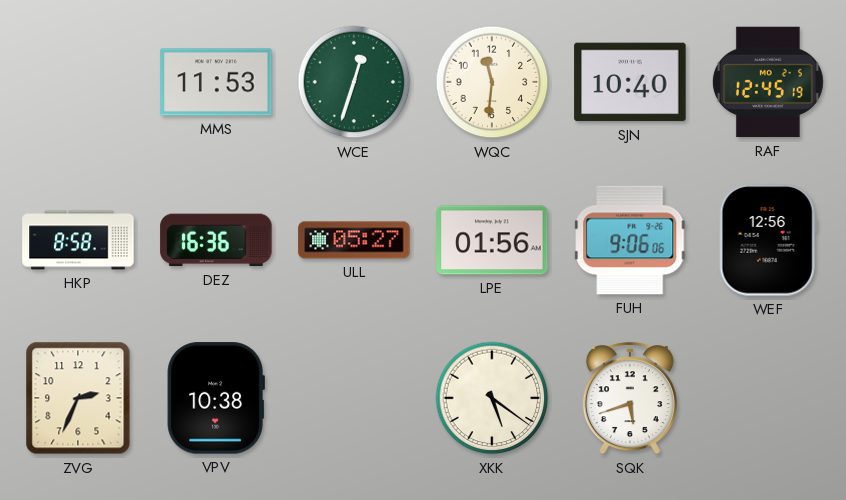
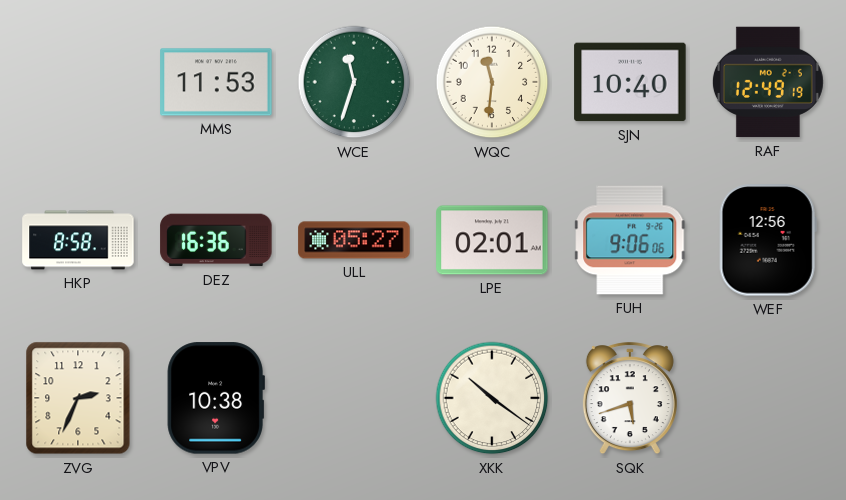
WCE: 12:33 -> 11:33
RAF: 12:45 -> 12:49
LPE: 01:56 -> 02:01
XKK: 5:21 -> 10:21
